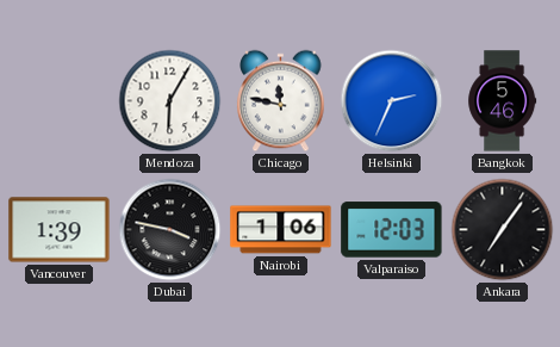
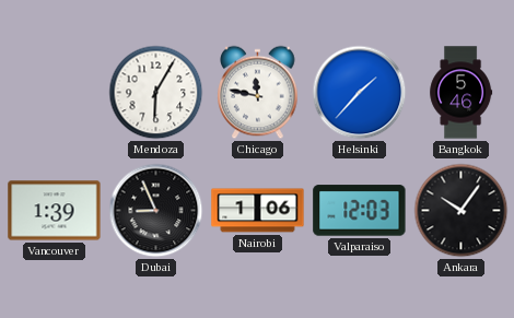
Helsinki: 2:34 -> 1:37
Dubai: 3:47 -> 8:56
Ankara: 7:06 -> 10:06
